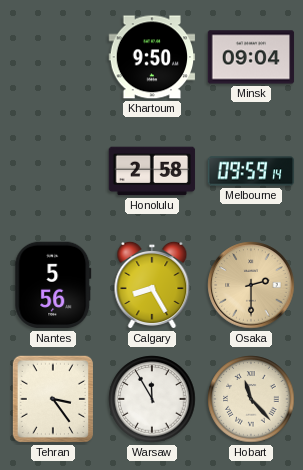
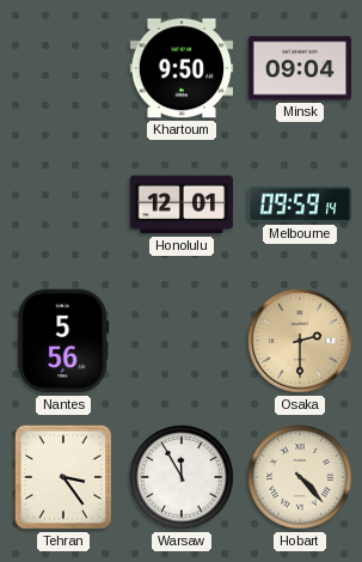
Honolulu: 2:58 -> 12:01
Calgary: 8:25 -> none
Hobart: 11:23 -> 4:23
